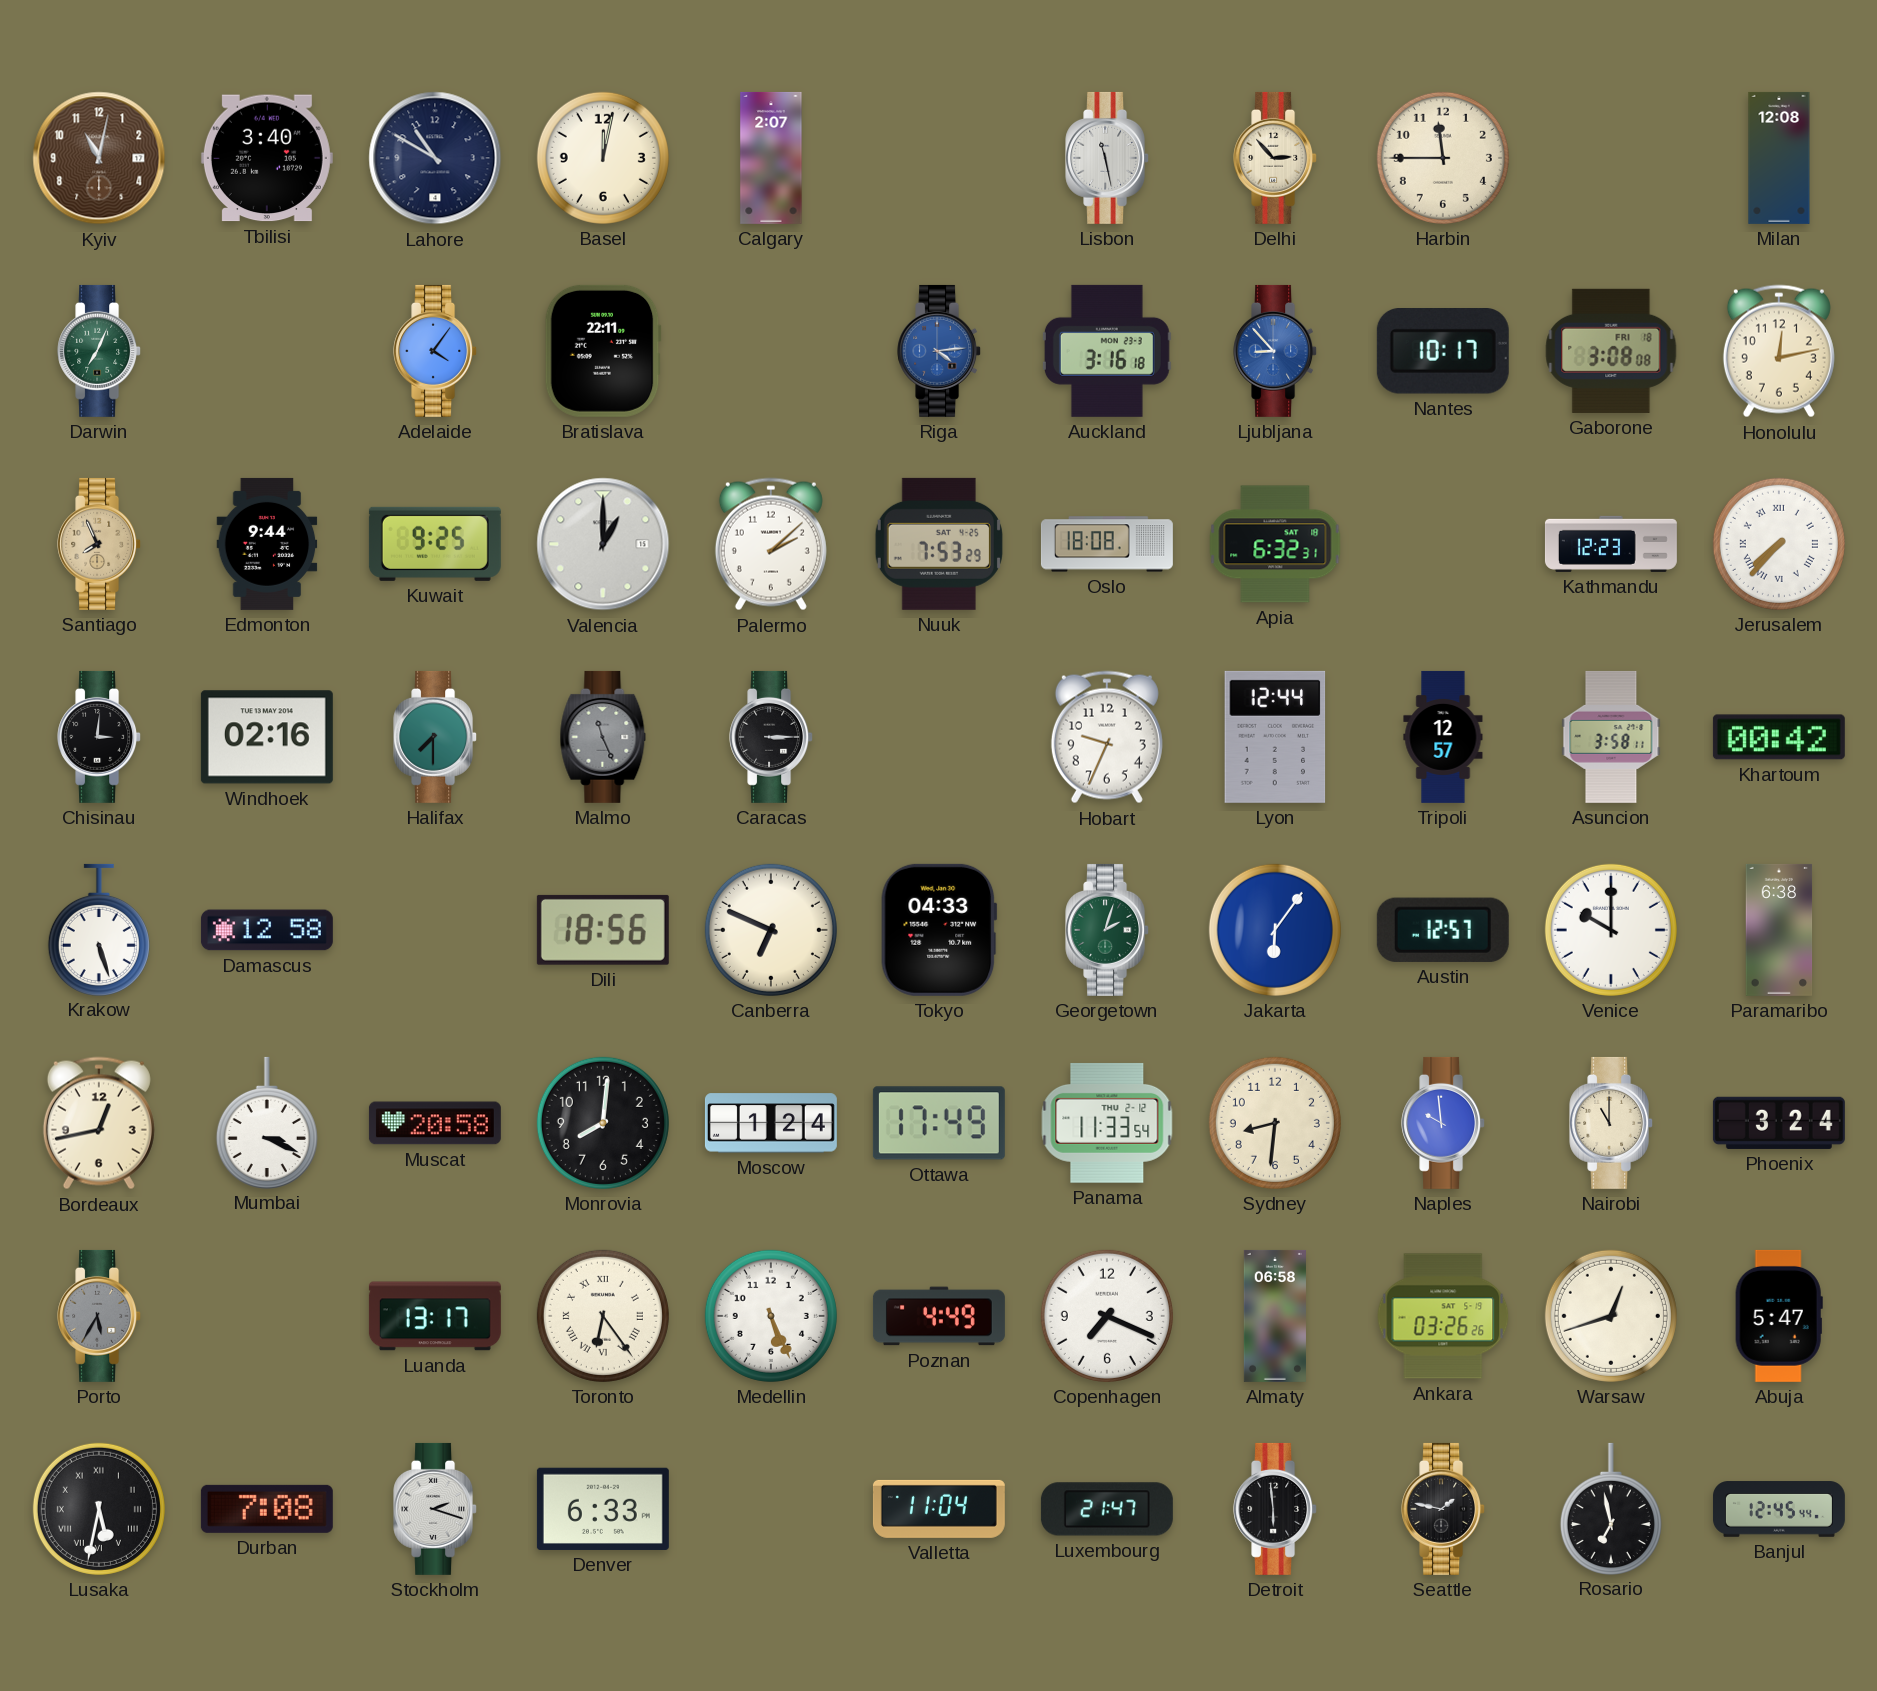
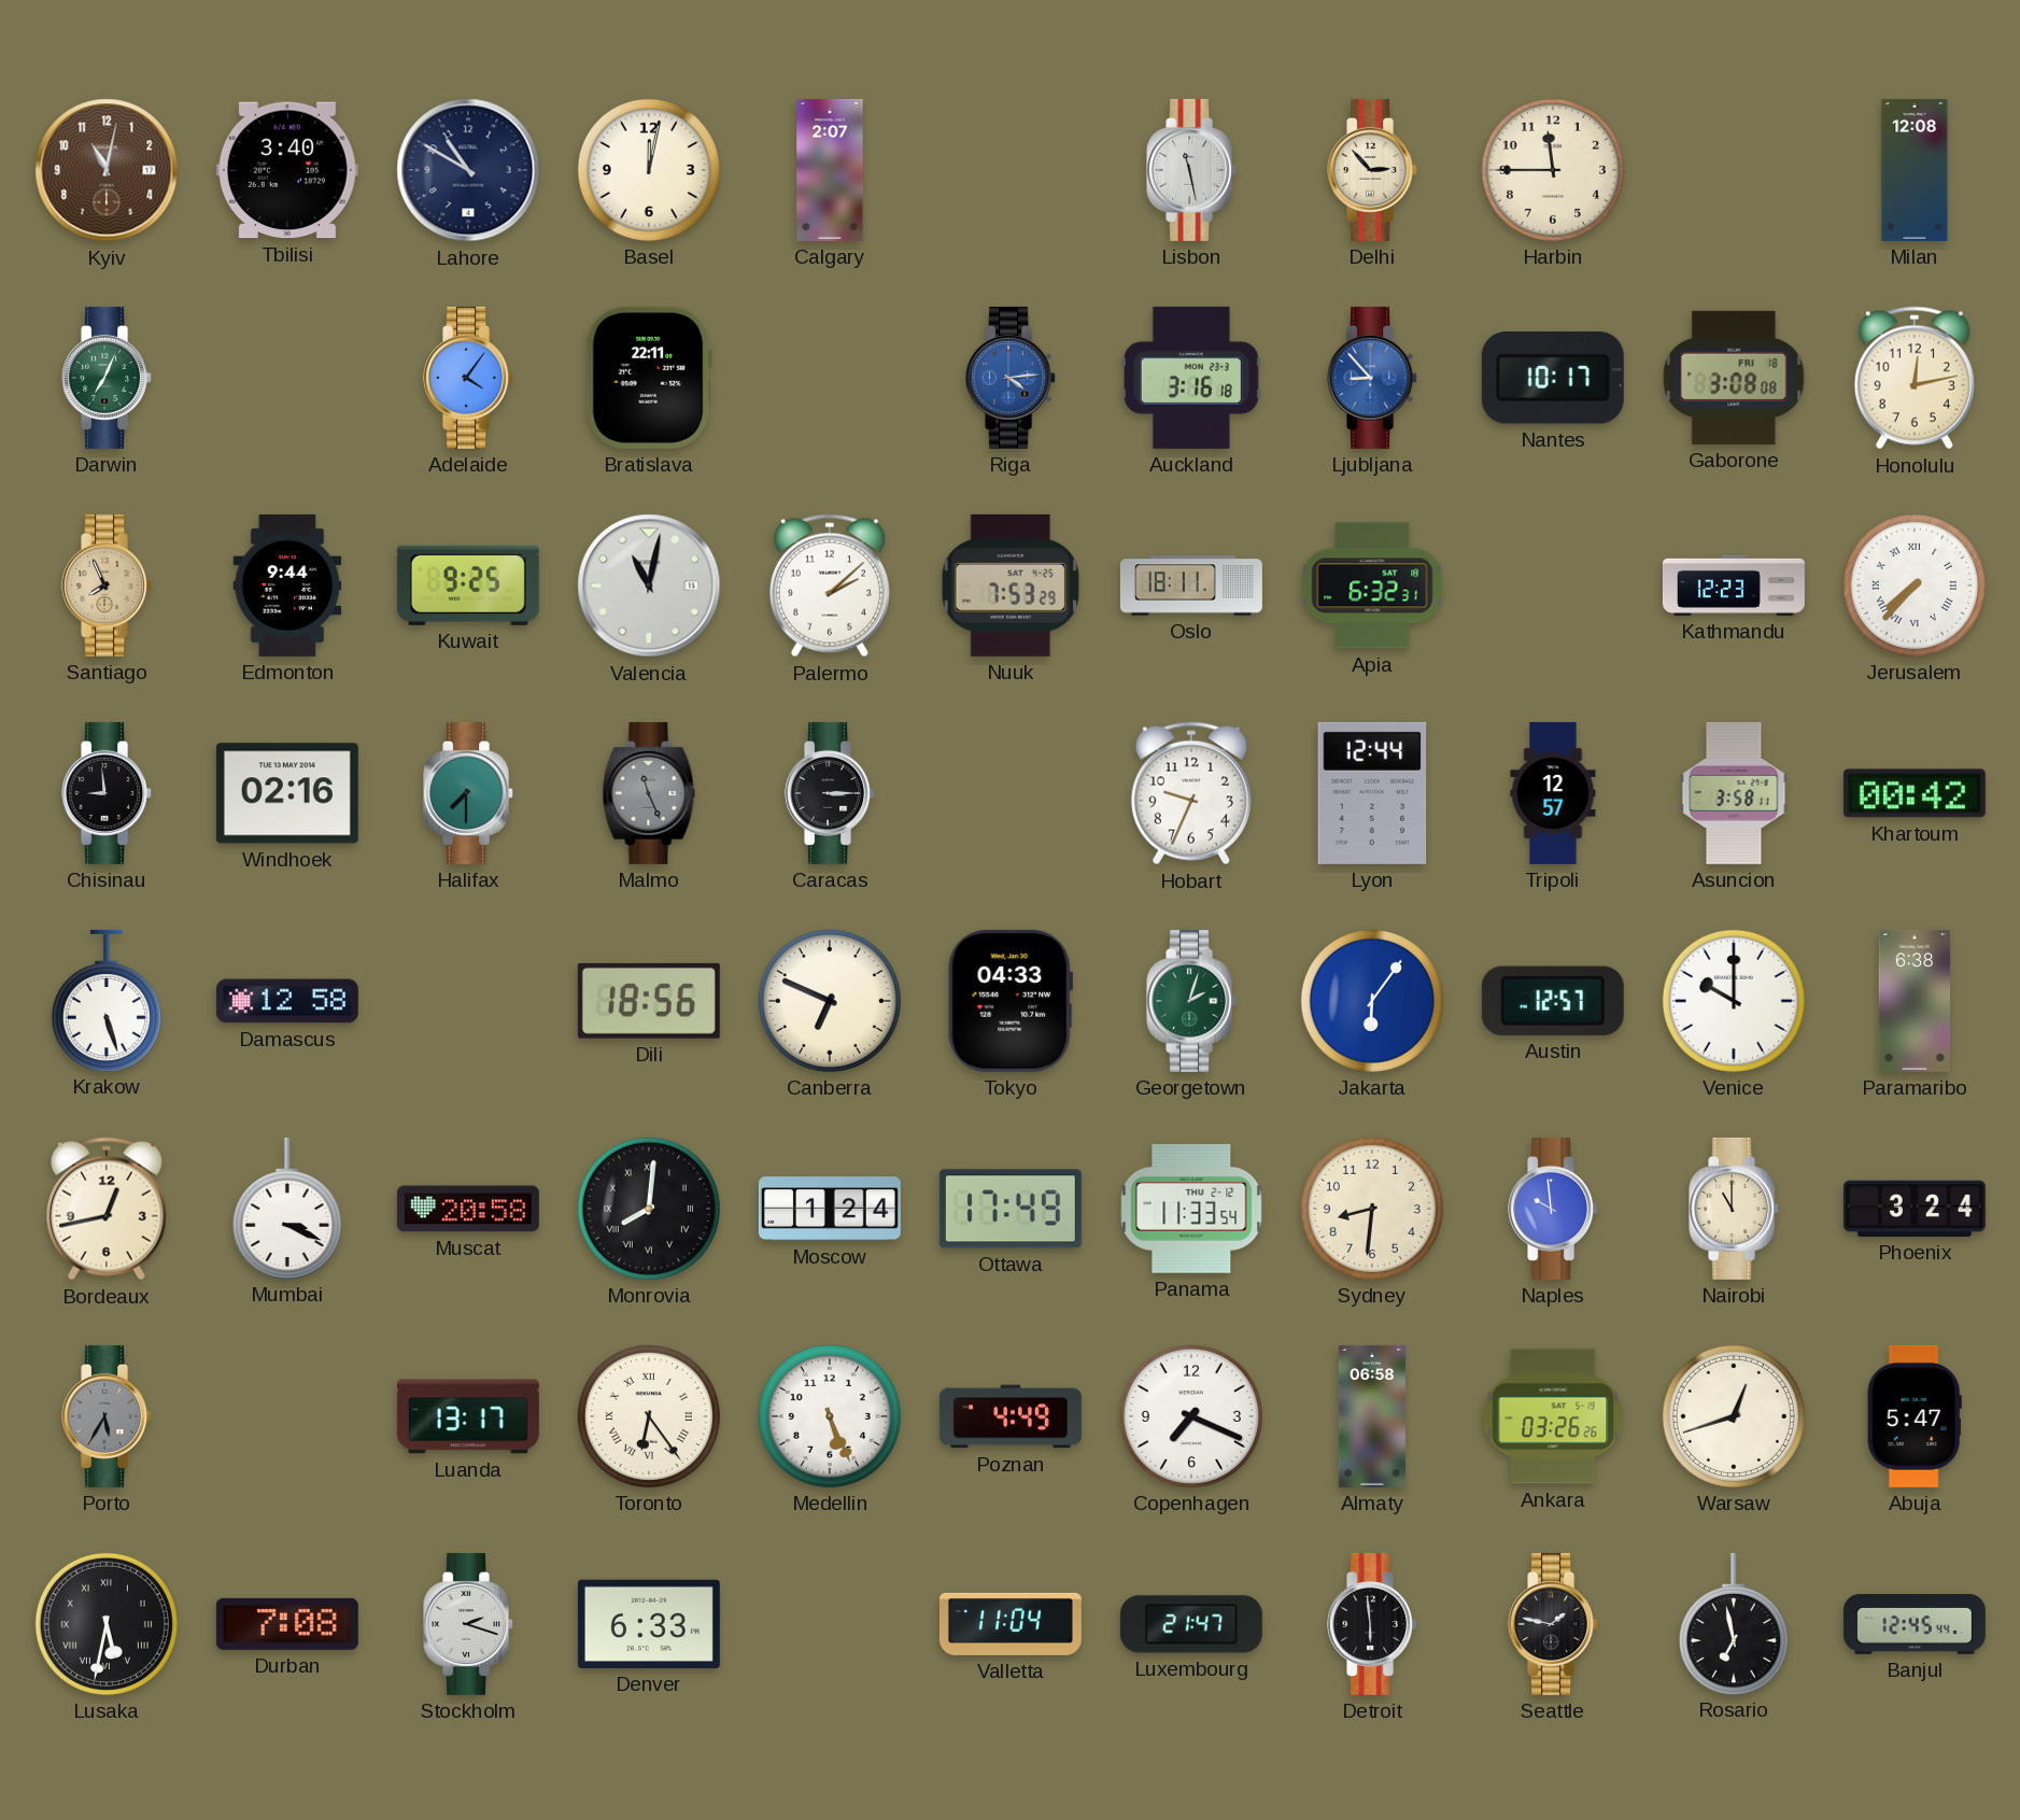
Valencia: 1:00 -> 11:02
Oslo: 18:08 -> 18:11
Chisinau: 3:01 -> 8:59
Monrovia numerals: Arabic -> Roman
